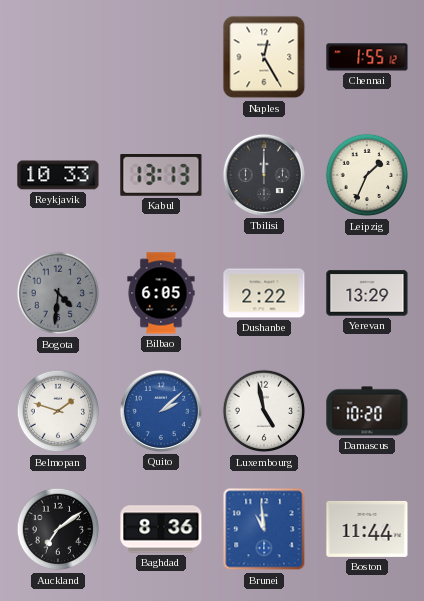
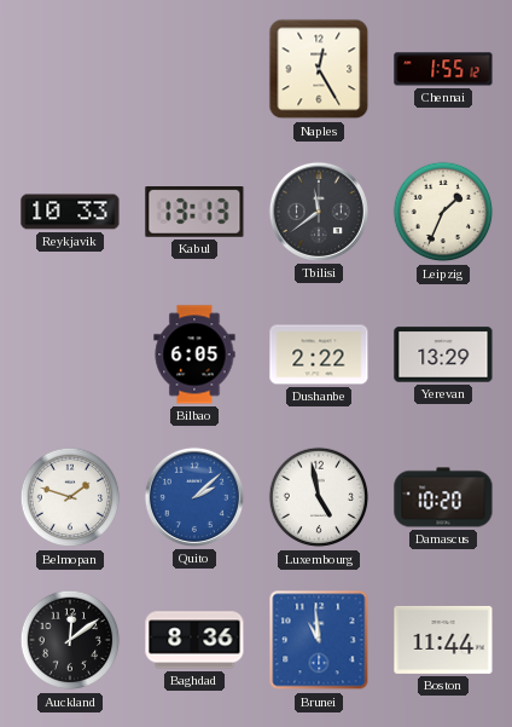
Tbilisi: 12:00 -> 11:39
Bogota: 4:31 -> none
Auckland: 7:09 -> 12:09
